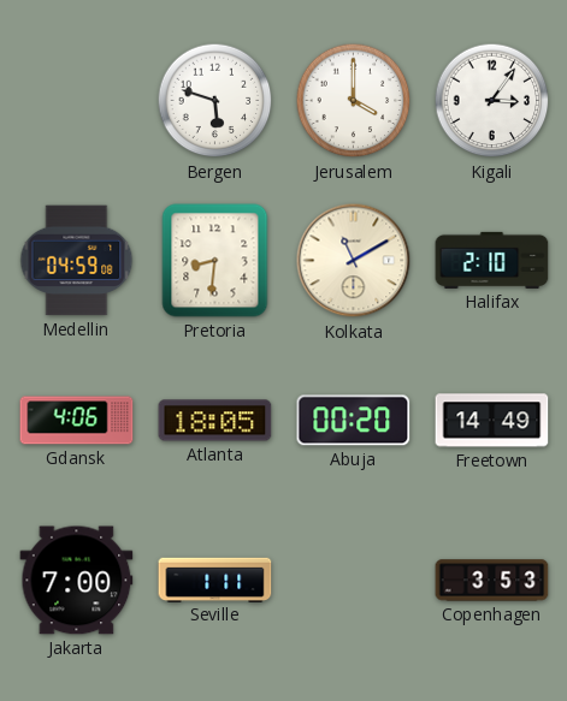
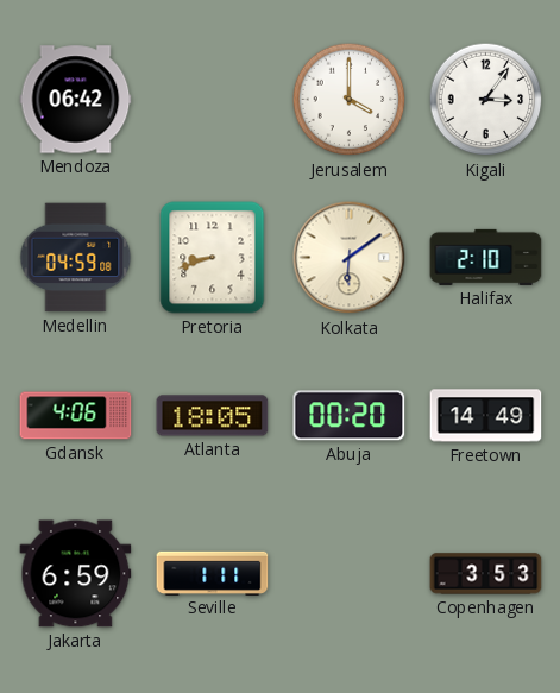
Mendoza: none -> 06:42
Bergen: 5:48 -> none
Pretoria: 8:31 -> 8:42
Kolkata: 11:10 -> 6:09
Jakarta: 7:00 -> 6:59
